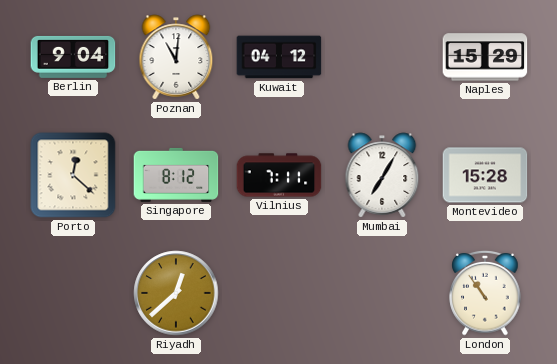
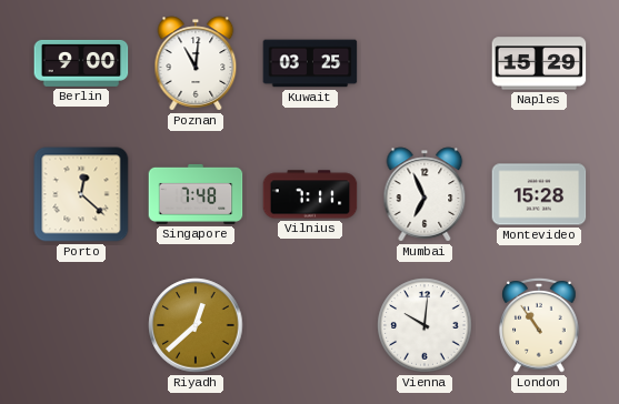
Berlin: 9:04 -> 9:00
Kuwait: 04:12 -> 03:25
Singapore: 8:12 -> 7:48
Mumbai: 7:05 -> 6:56
Vienna: none -> 10:01
